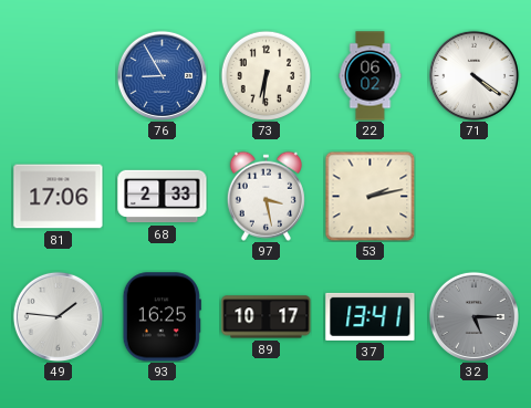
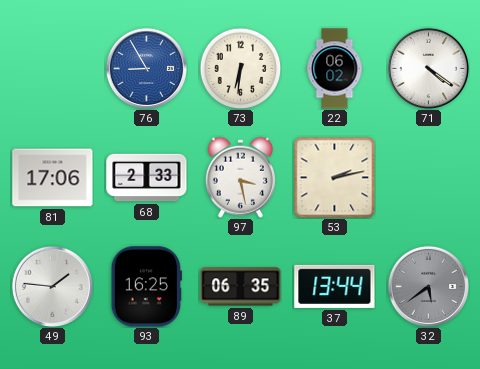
89: 10:17 -> 06:35
37: 13:41 -> 13:44
32: 5:15 -> 5:39
